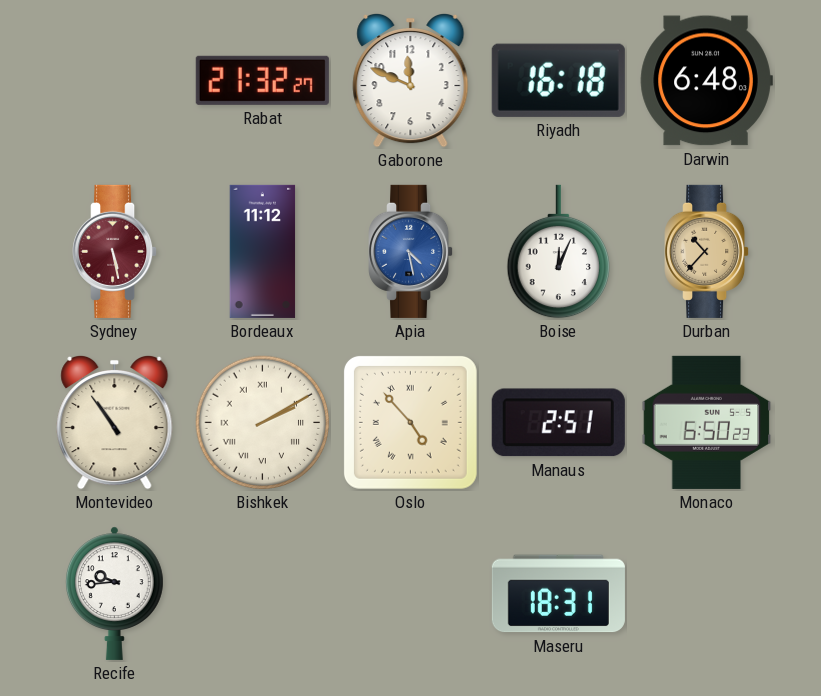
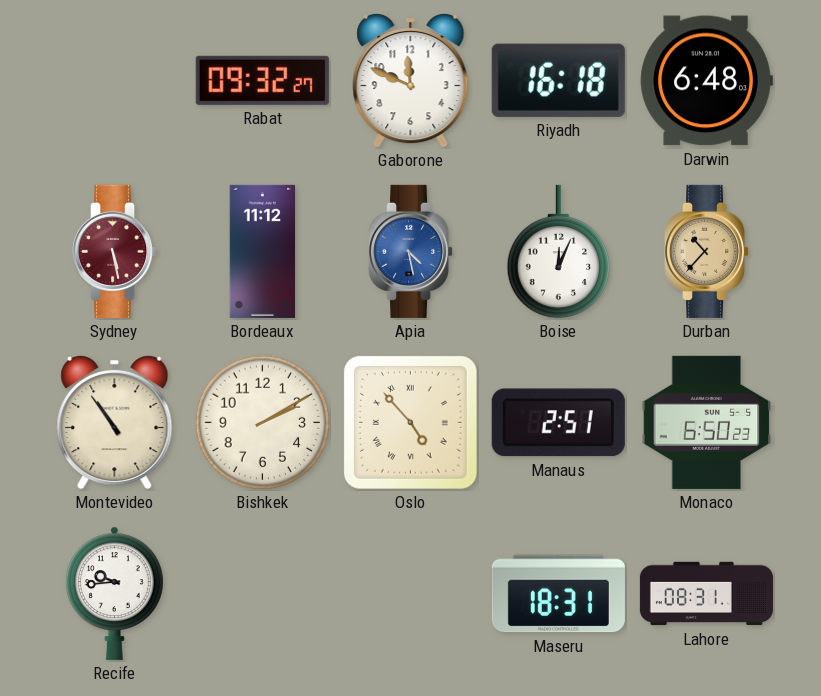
Rabat: 21:32 -> 09:32
Bishkek numerals: Roman -> Arabic
Lahore: none -> 08:31
